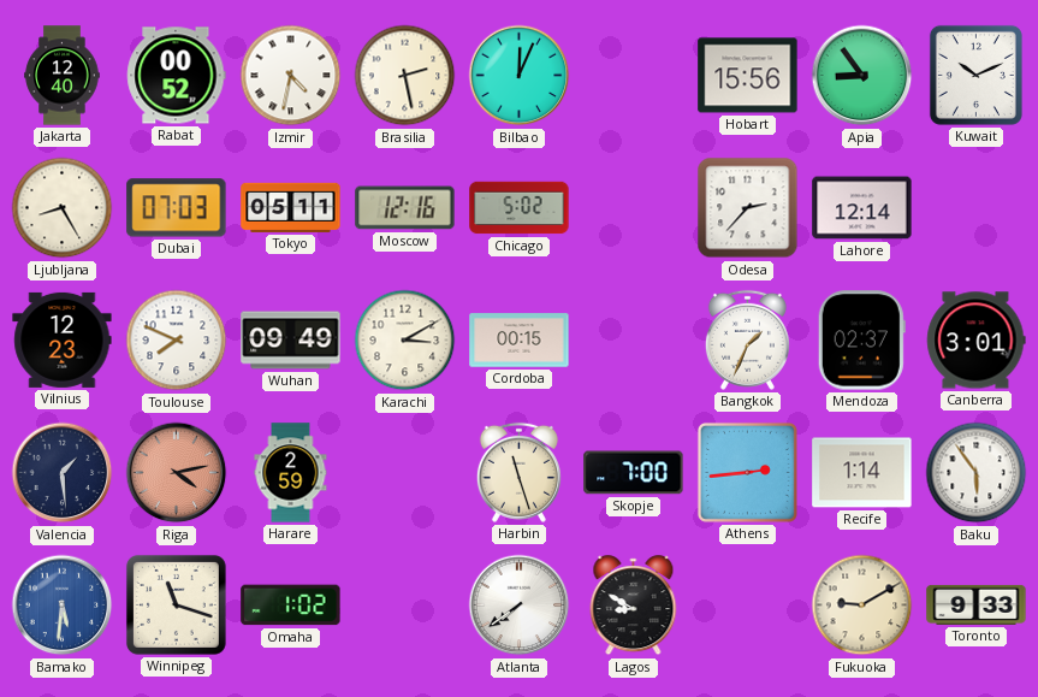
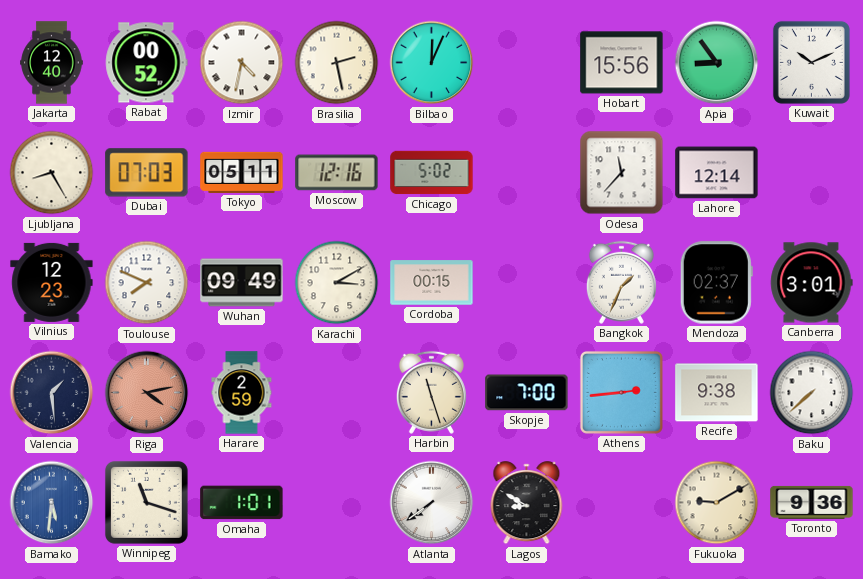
Odesa: 2:37 -> 11:37
Recife: 1:14 -> 9:38
Baku: 5:54 -> 7:38
Omaha: 1:02 -> 1:01
Toronto: 9:33 -> 9:36
